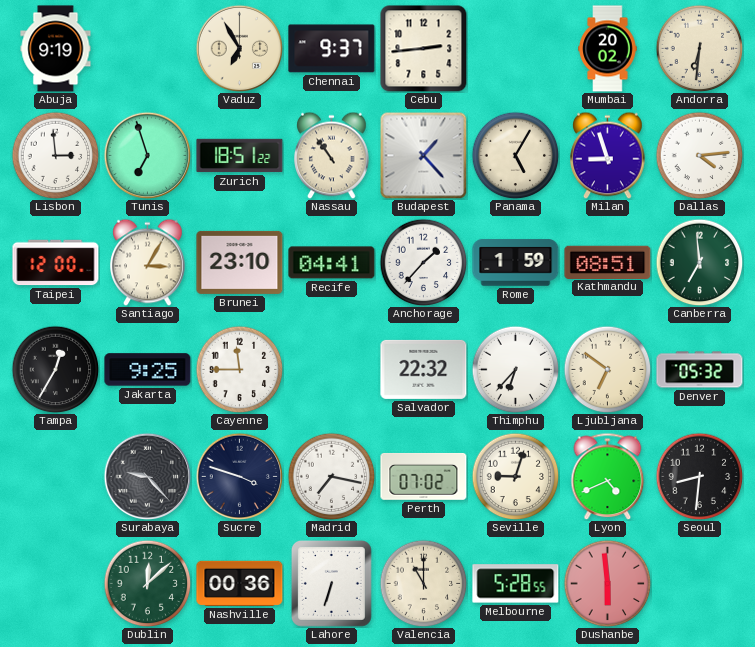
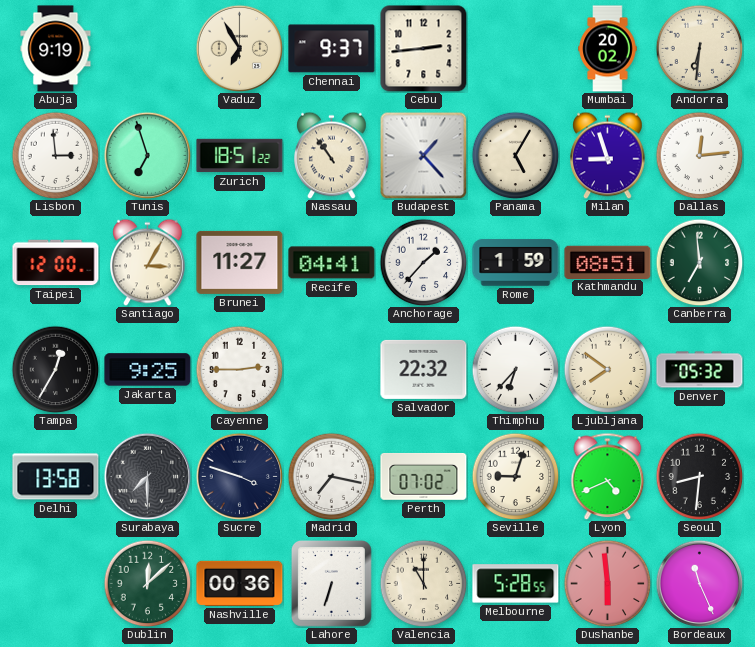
Dallas: 4:14 -> 12:14
Brunei: 23:10 -> 11:27
Cayenne: 11:45 -> 2:45
Ljubljana: 6:51 -> 7:51
Delhi: none -> 13:58
Surabaya: 9:23 -> 7:30
Bordeaux: none -> 11:26
